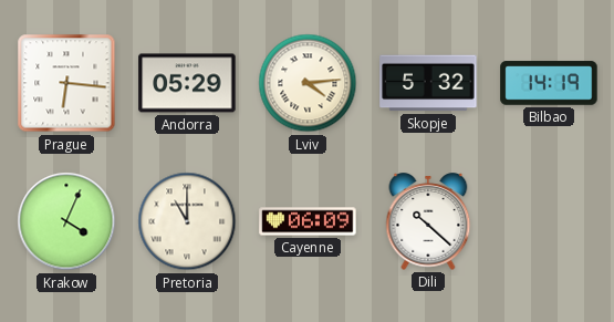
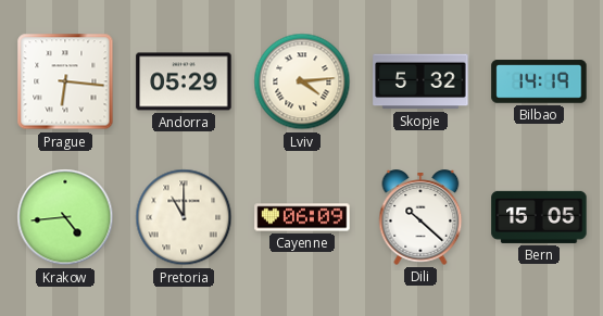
Krakow: 4:04 -> 4:44
Bern: none -> 15:05
